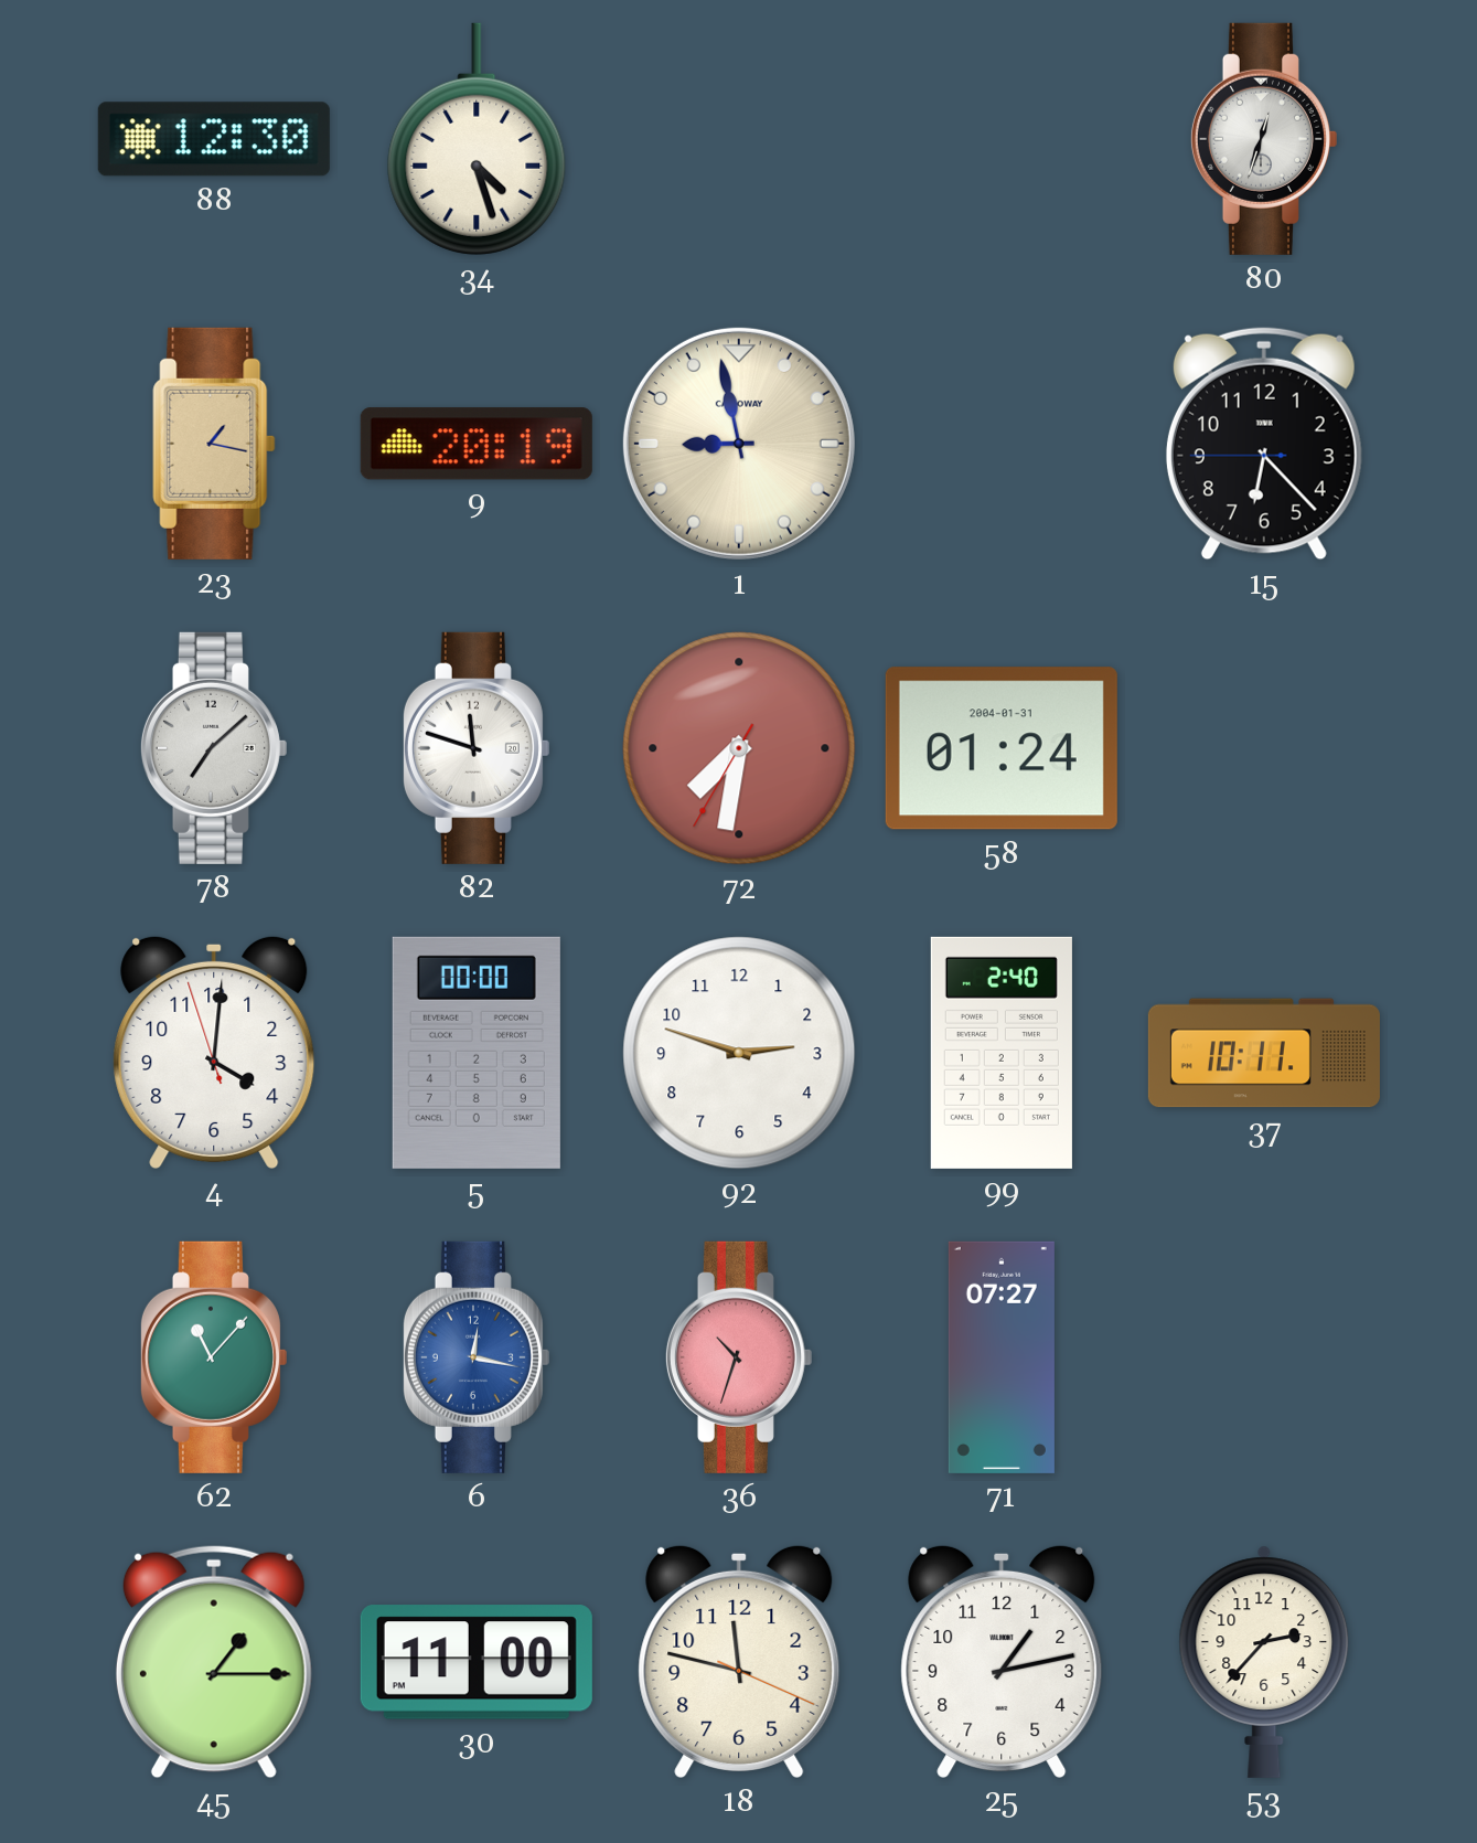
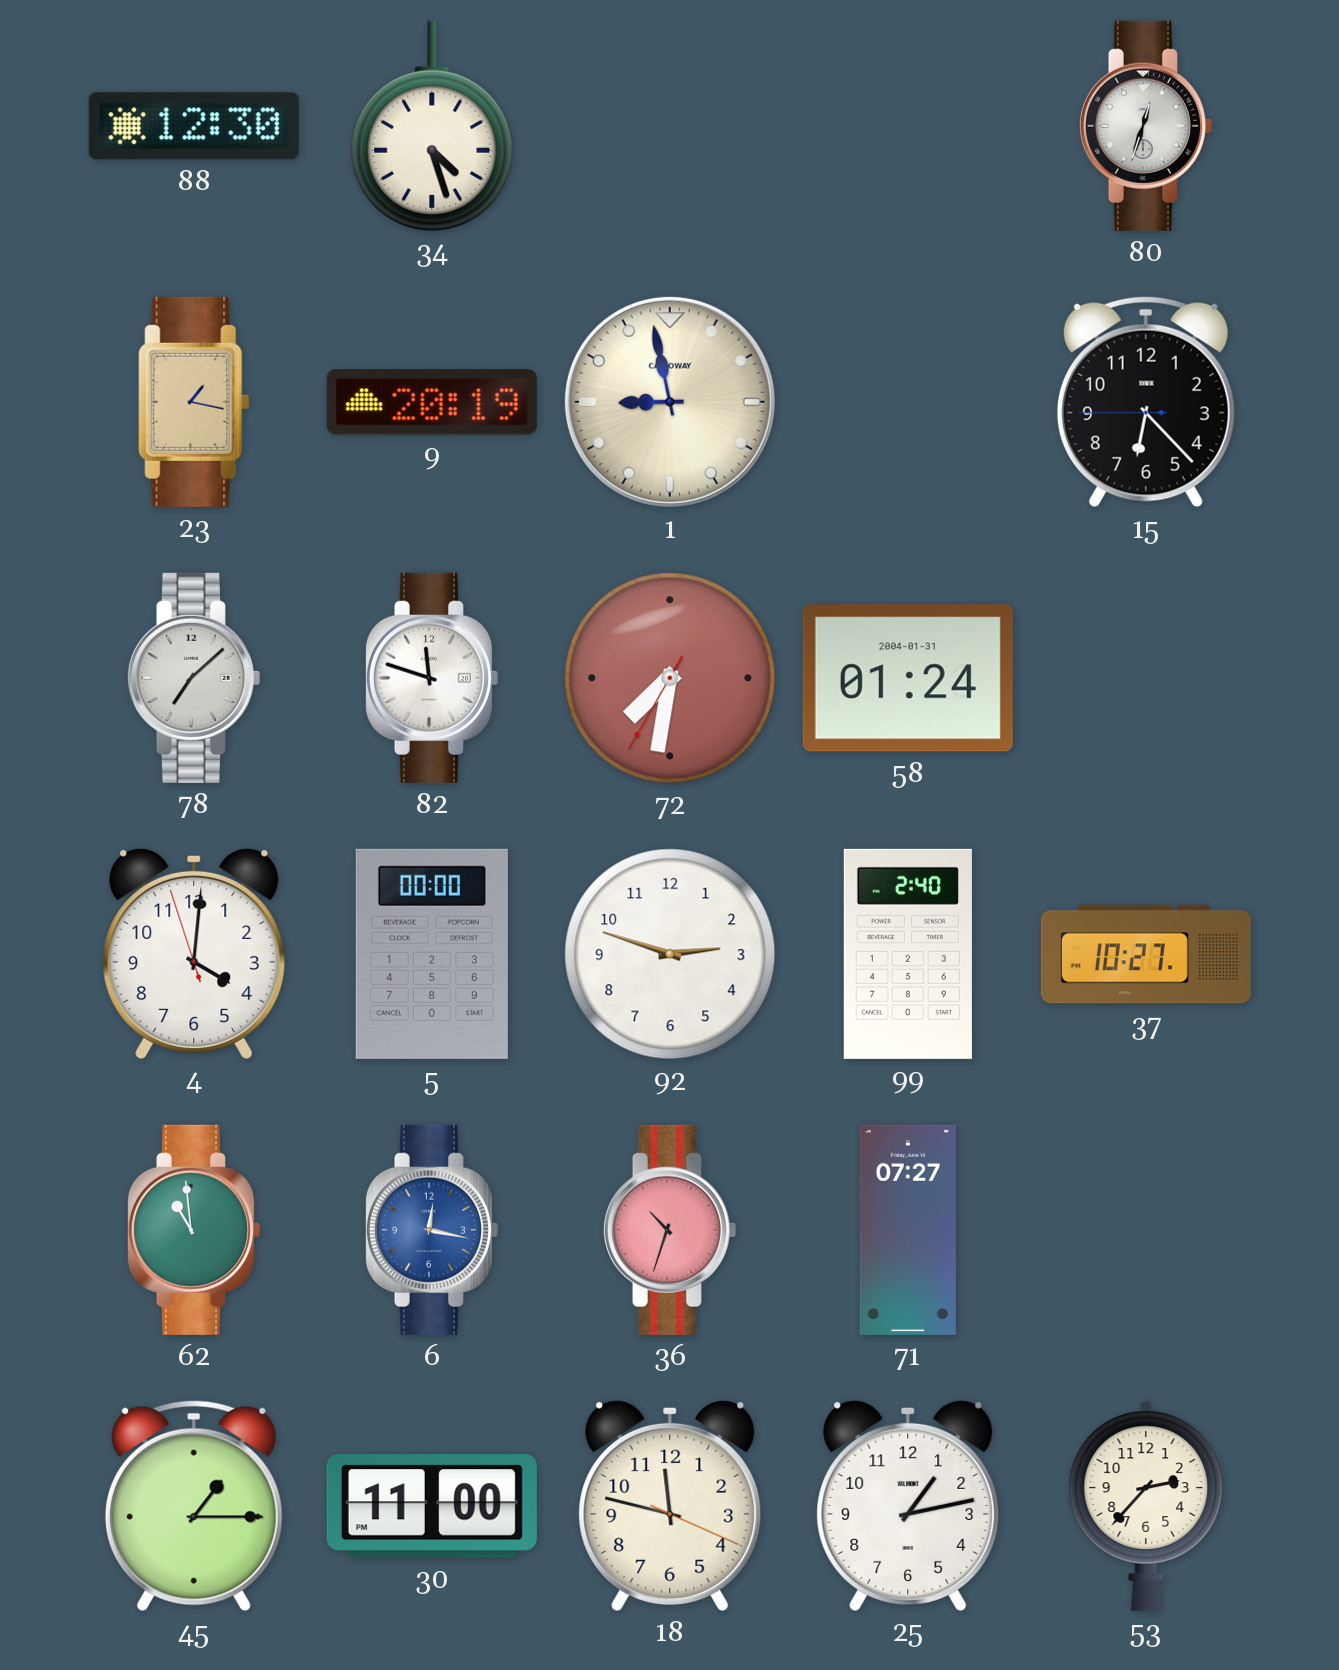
37: 10:11 -> 10:27
62: 11:07 -> 10:59
